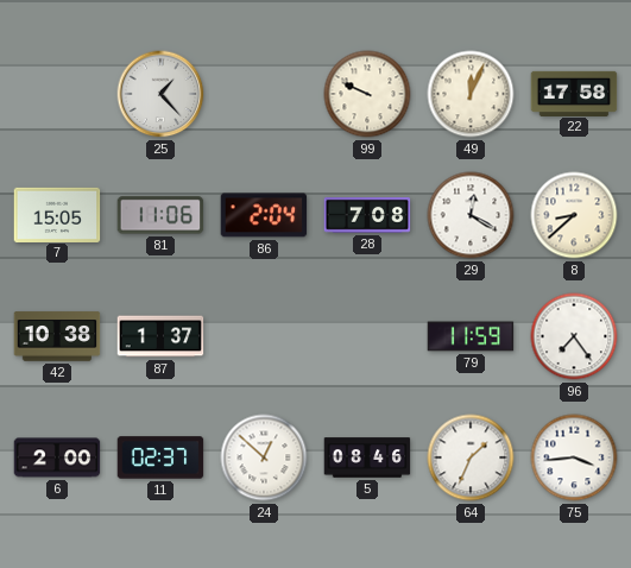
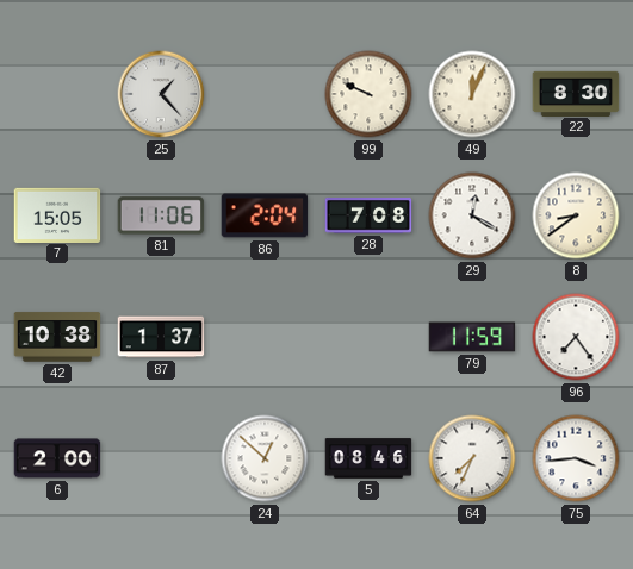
22: 17:58 -> 8:30
8: 8:38 -> 8:39
11: 02:37 -> none
64: 1:34 -> 7:34
